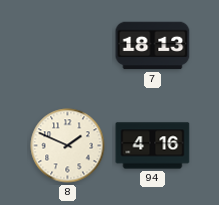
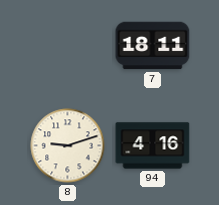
7: 18:13 -> 18:11
8: 1:49 -> 9:12
